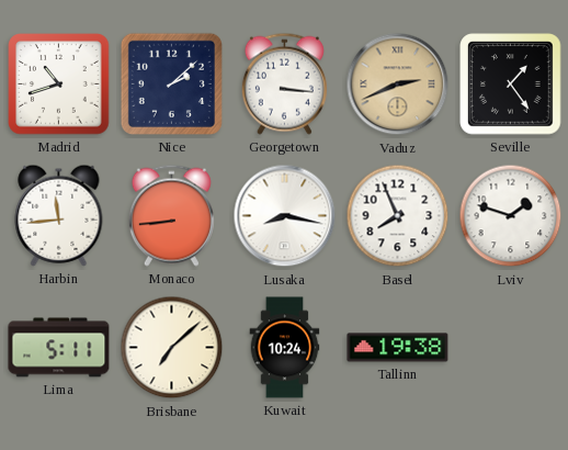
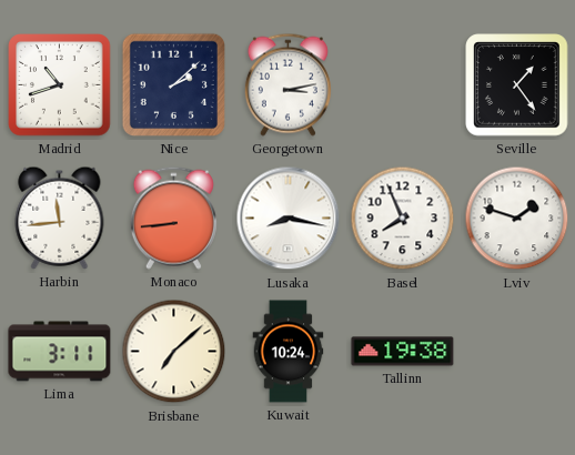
Georgetown: 3:16 -> 3:13
Vaduz: 2:41 -> none
Lima: 5:11 -> 3:11
